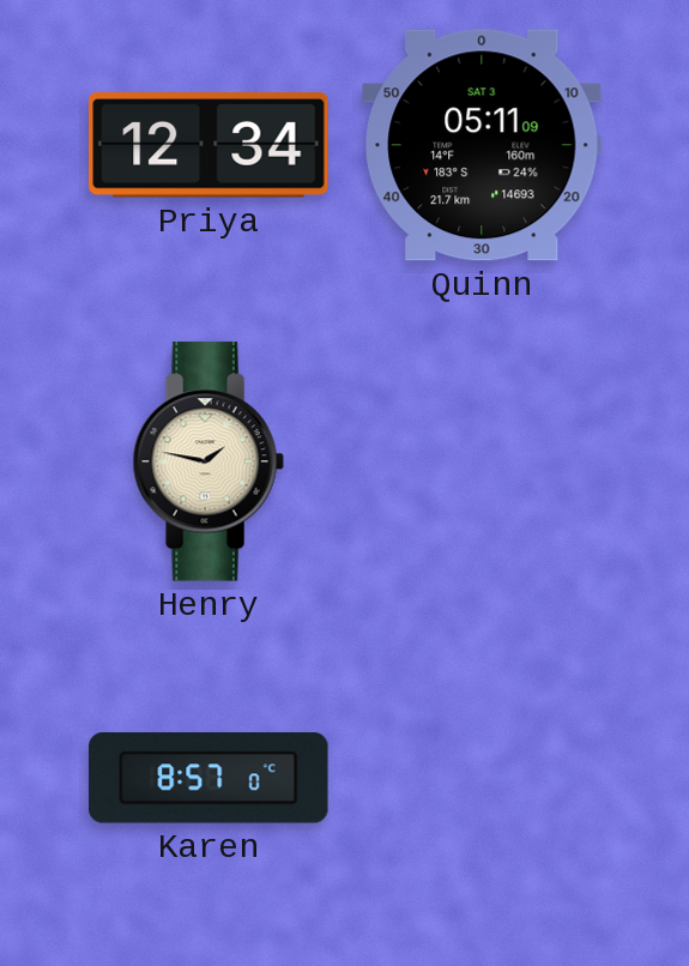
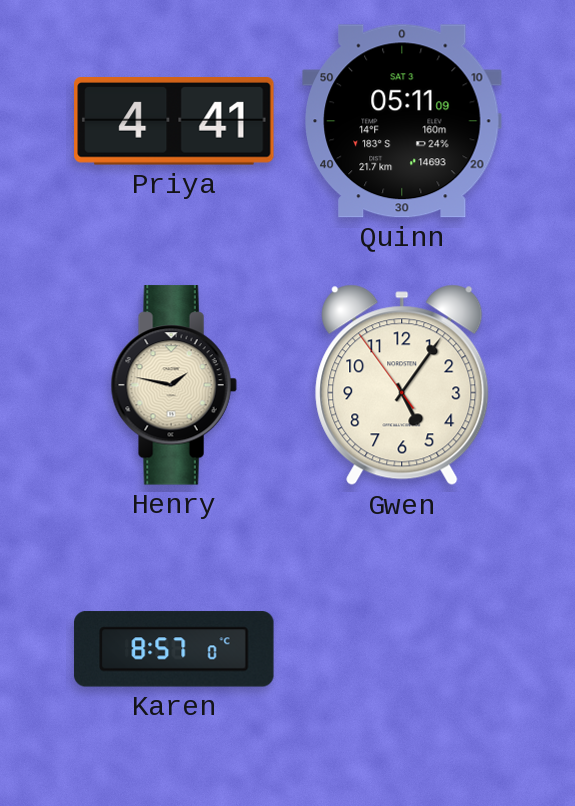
Priya: 12:34 -> 4:41
Gwen: none -> 5:05
